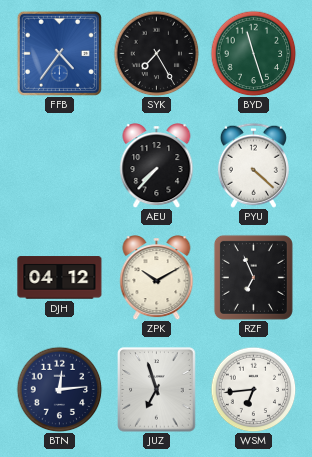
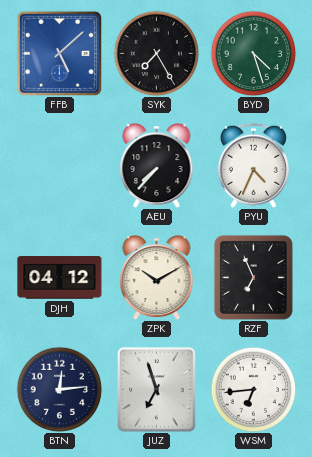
FFB: 4:36 -> 5:08
BYD: 11:27 -> 4:27
PYU: 4:22 -> 4:34
